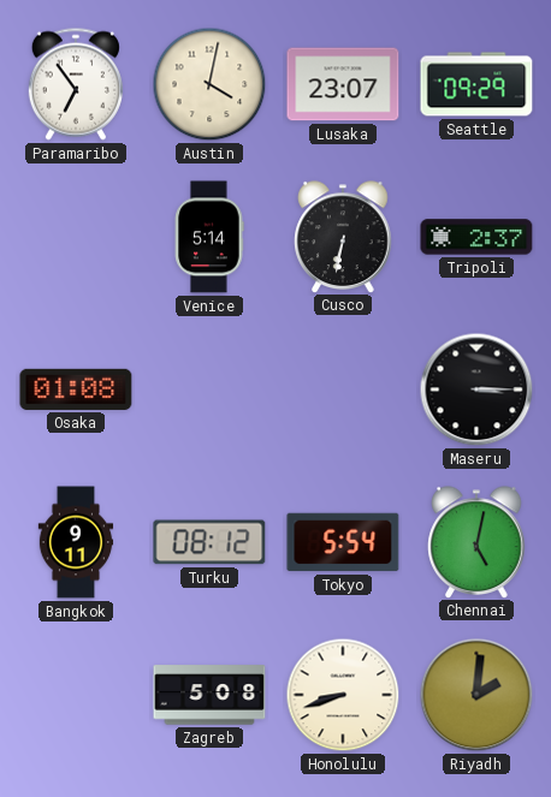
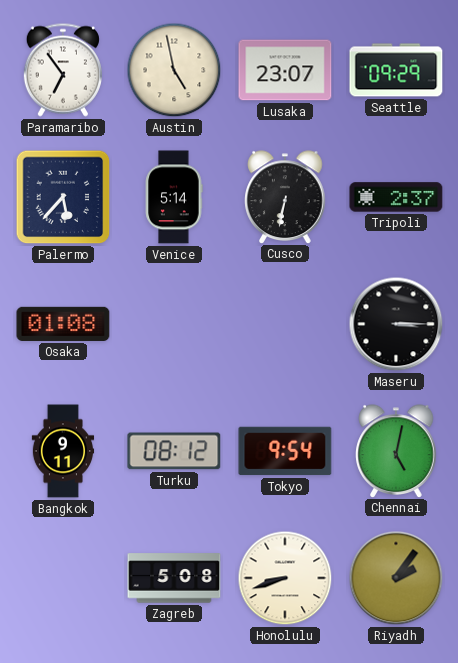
Austin: 4:02 -> 4:58
Palermo: none -> 5:37
Tokyo: 5:54 -> 9:54
Riyadh: 2:01 -> 2:06
